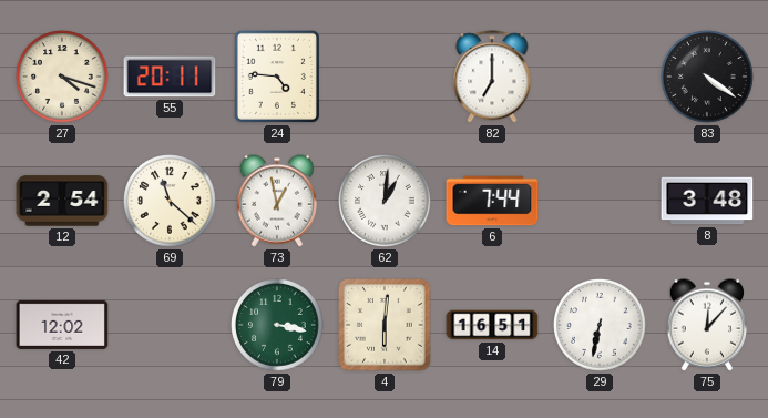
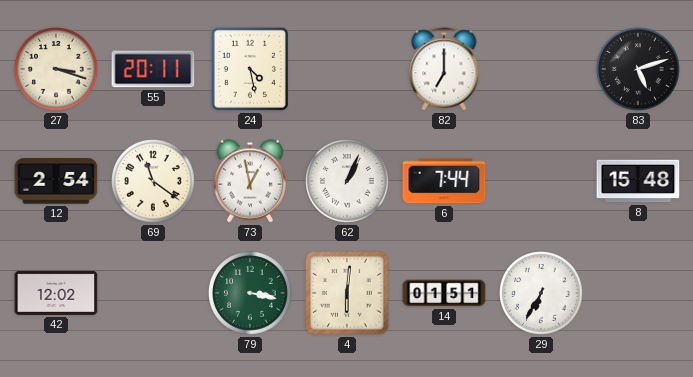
27: 4:18 -> 3:18
24: 4:46 -> 4:28
83: 4:21 -> 5:12
69: 11:22 -> 11:21
62: 1:01 -> 1:04
8: 3:48 -> 15:48
14: 16:51 -> 01:51
29: 6:32 -> 6:35
75: 12:07 -> none
